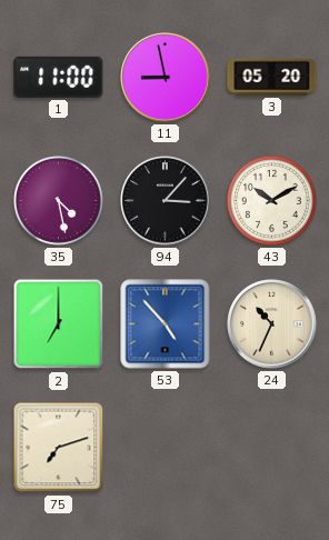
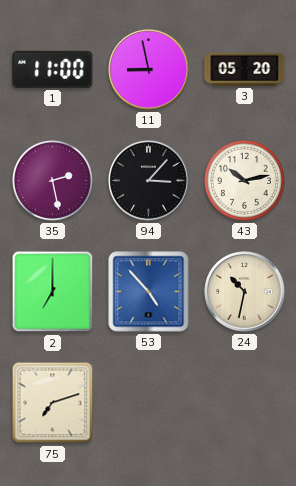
35: 4:28 -> 2:28
43: 10:10 -> 10:13
24: 10:34 -> 10:32
